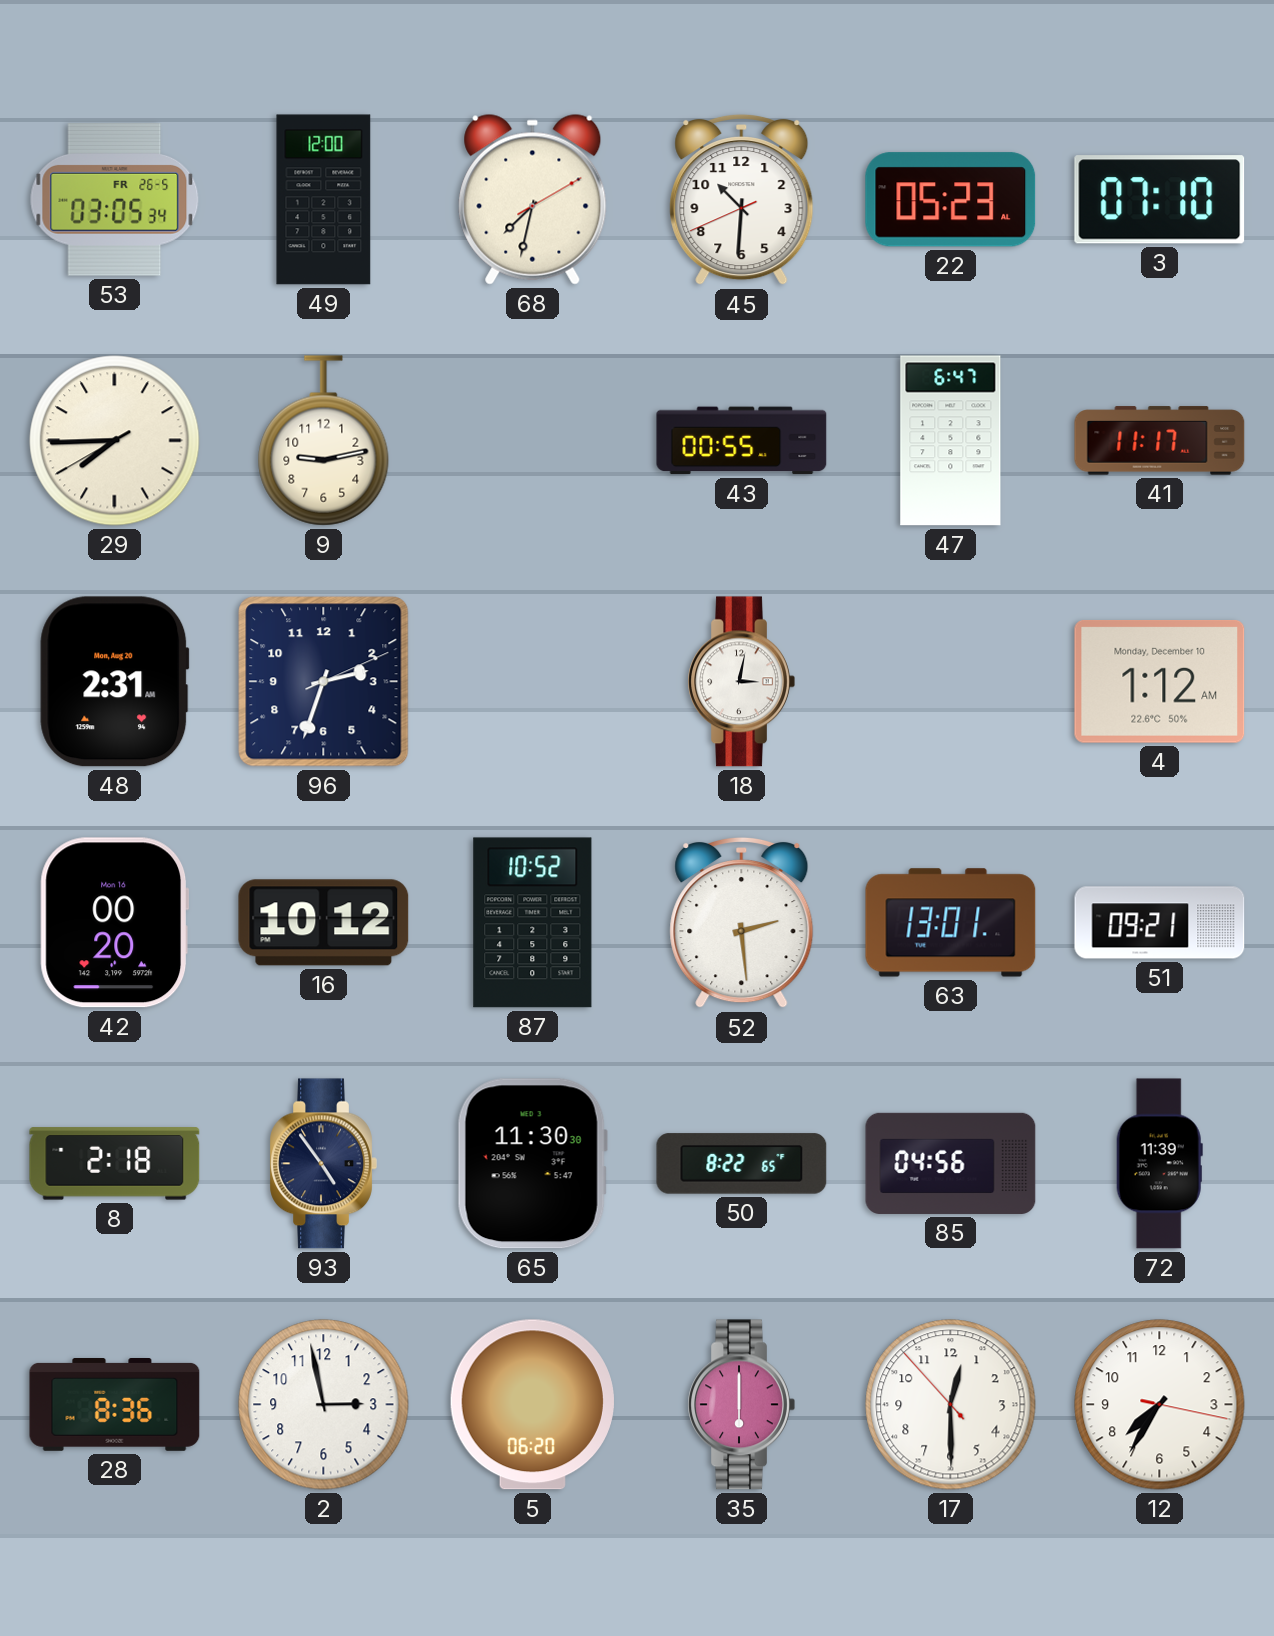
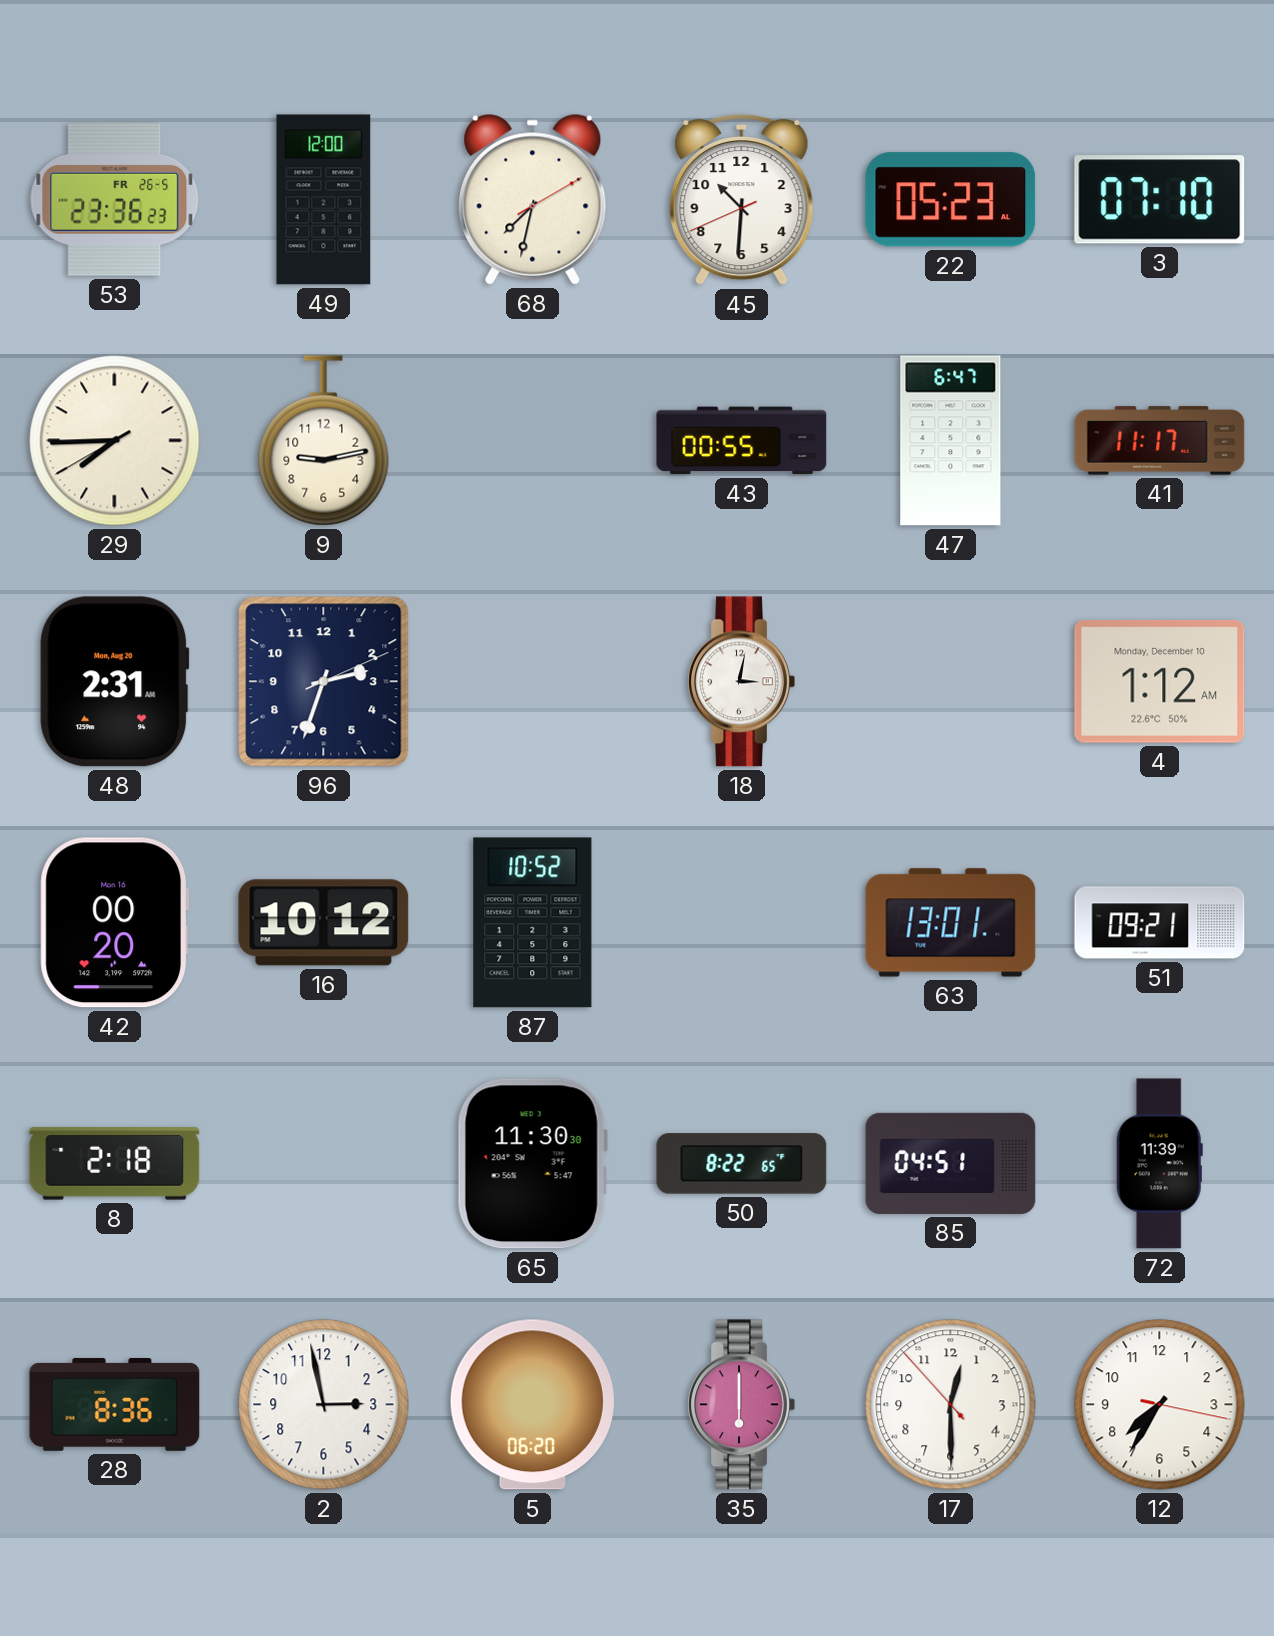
53: 03:05 -> 23:36
52: 2:29 -> none
93: 4:54 -> none
85: 04:56 -> 04:51
